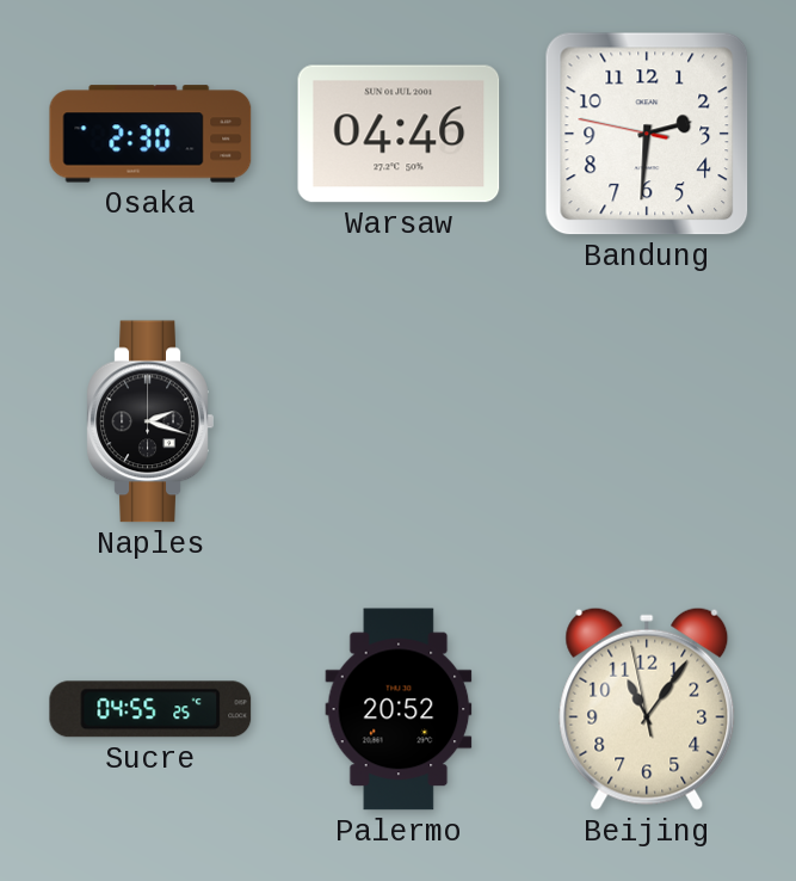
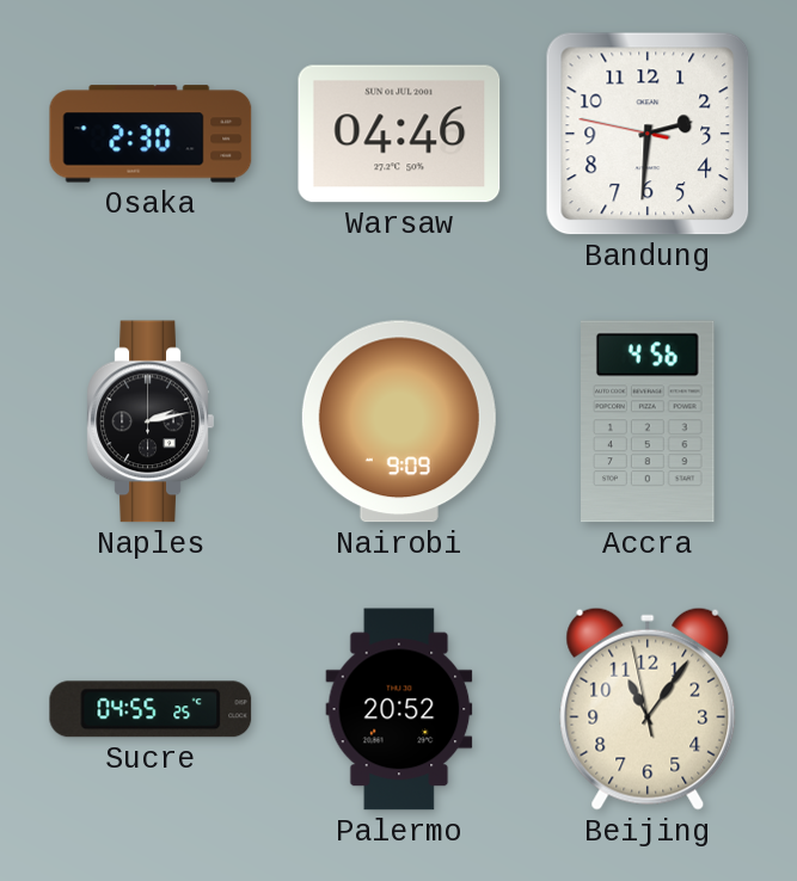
Naples: 2:18 -> 2:13
Nairobi: none -> 9:09
Accra: none -> 4:56
